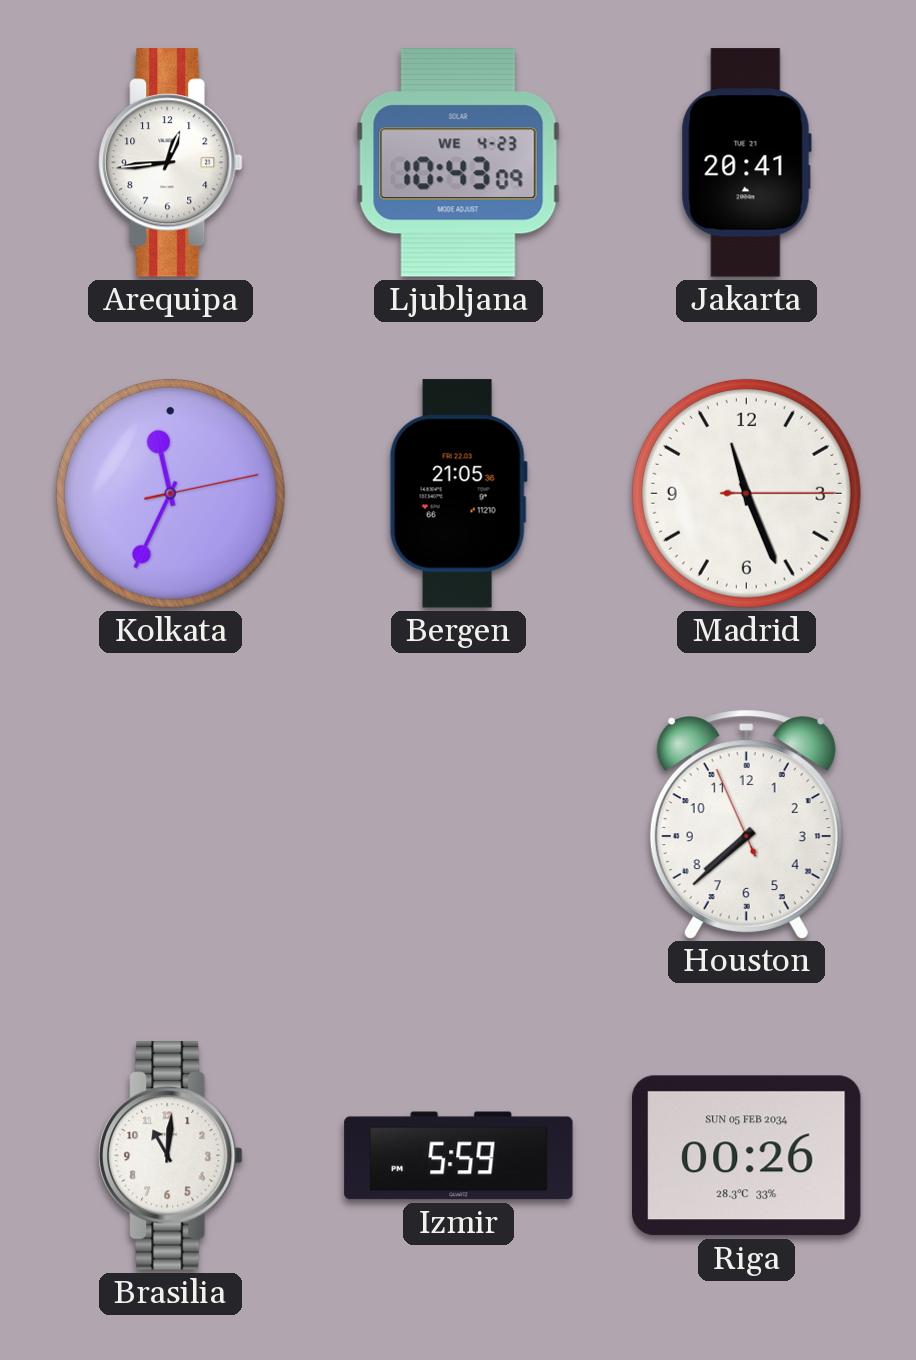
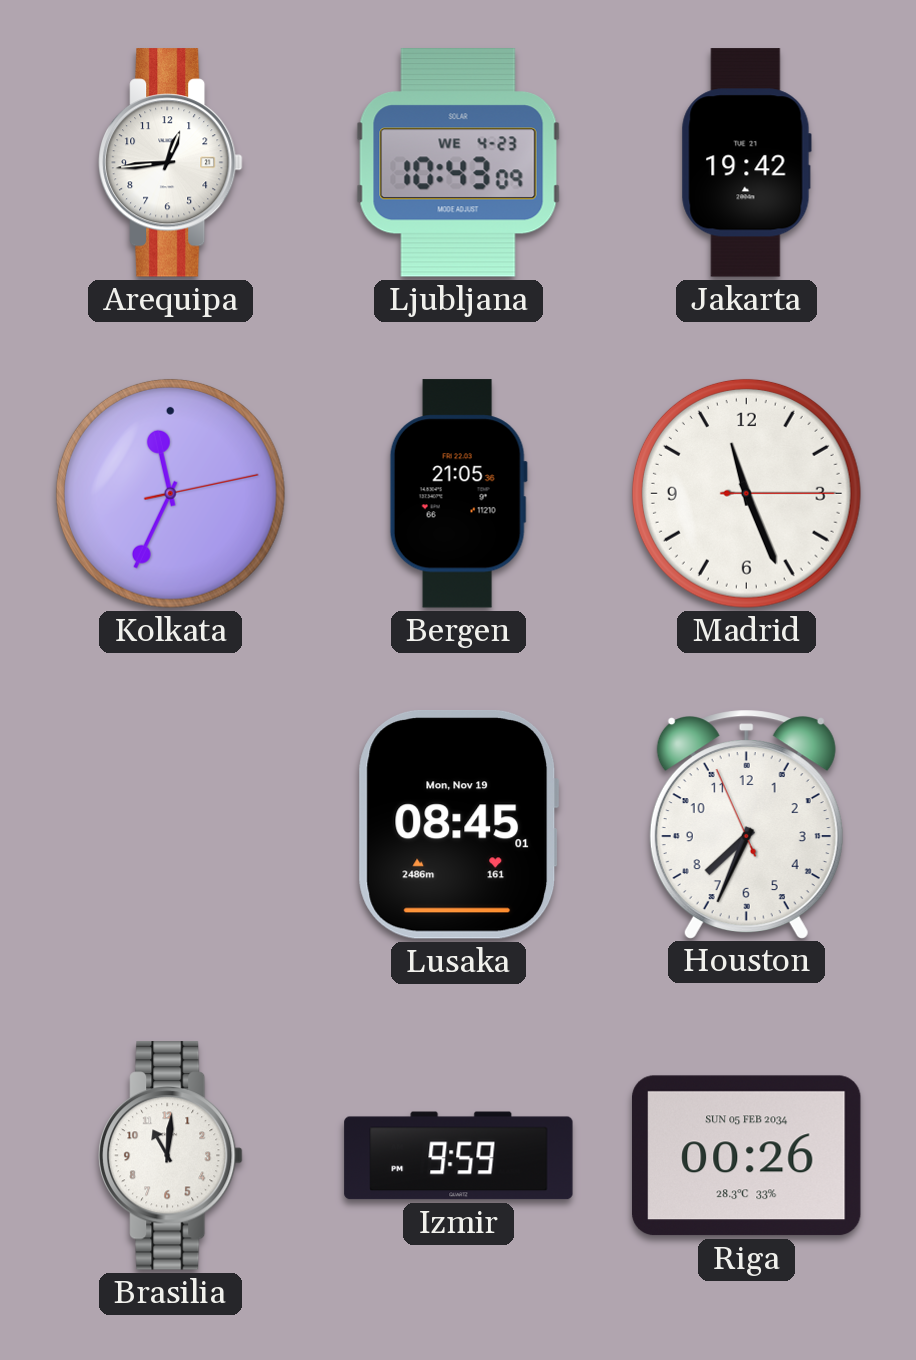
Jakarta: 20:41 -> 19:42
Lusaka: none -> 08:45
Houston: 7:37 -> 7:33
Izmir: 5:59 -> 9:59
